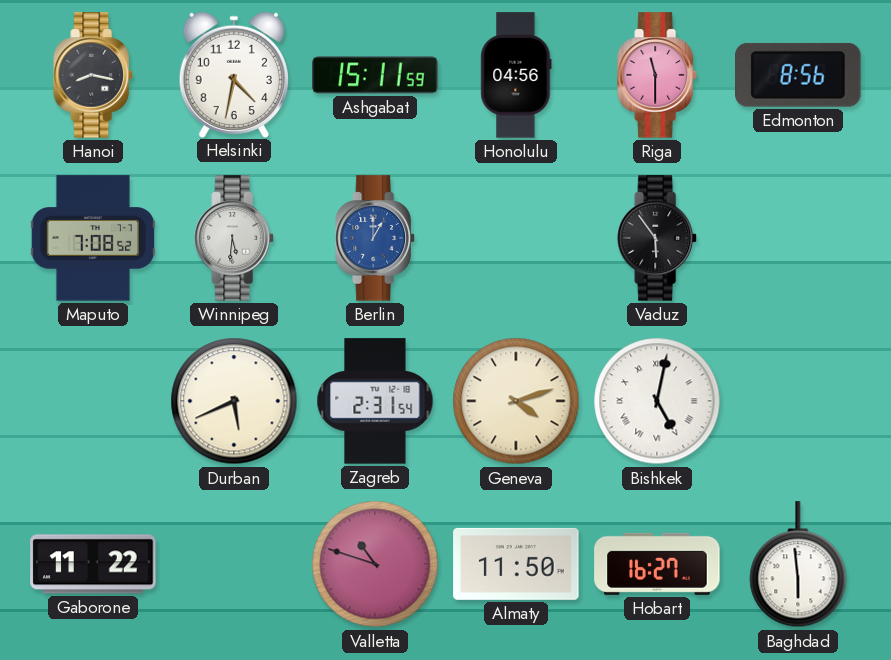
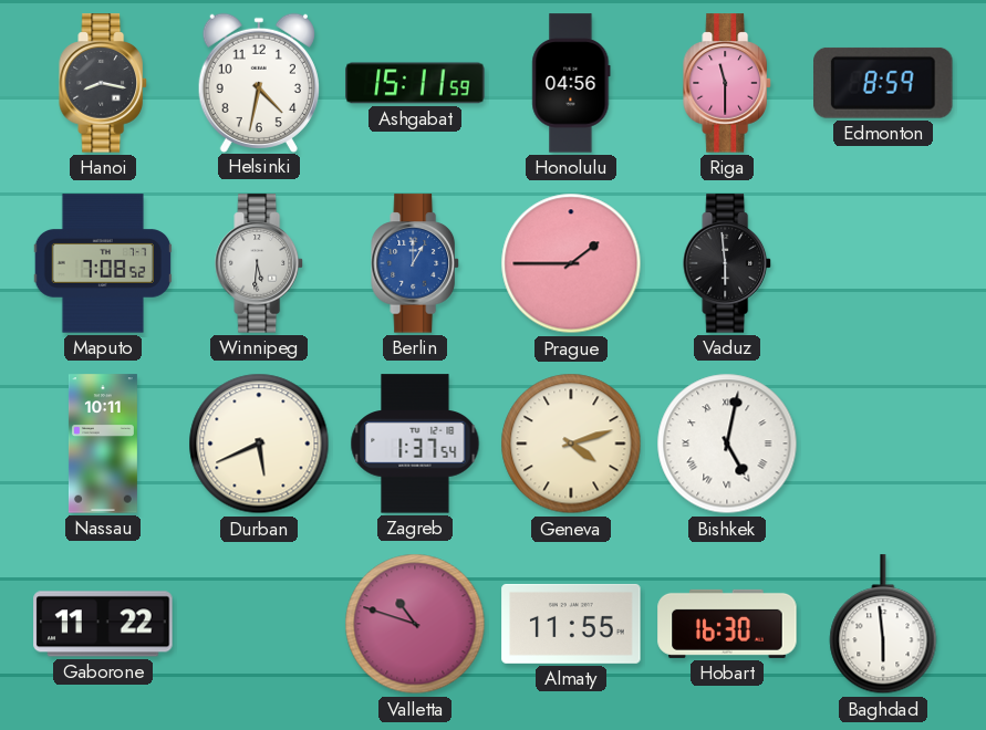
Edmonton: 8:56 -> 8:59
Prague: none -> 1:45
Vaduz: 5:54 -> 5:59
Nassau: none -> 10:11
Zagreb: 2:31 -> 1:37
Almaty: 11:50 -> 11:55
Hobart: 16:27 -> 16:30
